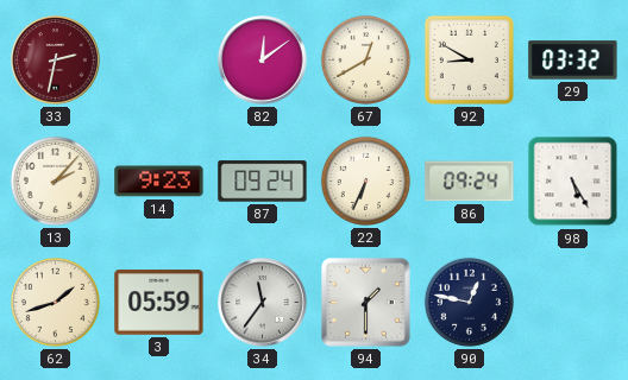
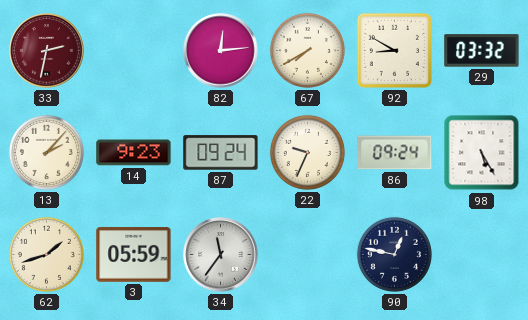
82: 12:09 -> 12:14
67: 12:40 -> 7:40
22: 6:34 -> 9:34
94: 1:30 -> none
